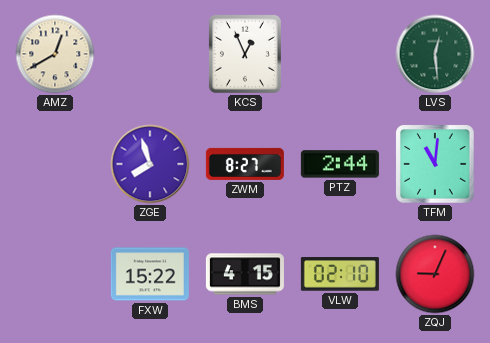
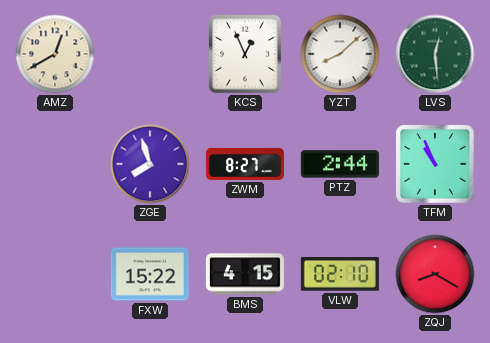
YZT: none -> 8:08
TFM: 11:01 -> 10:56
ZQJ: 9:04 -> 8:20
